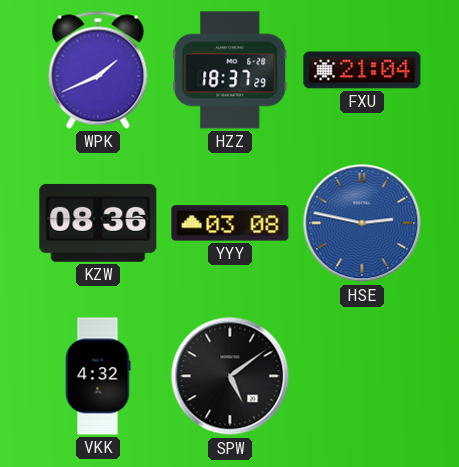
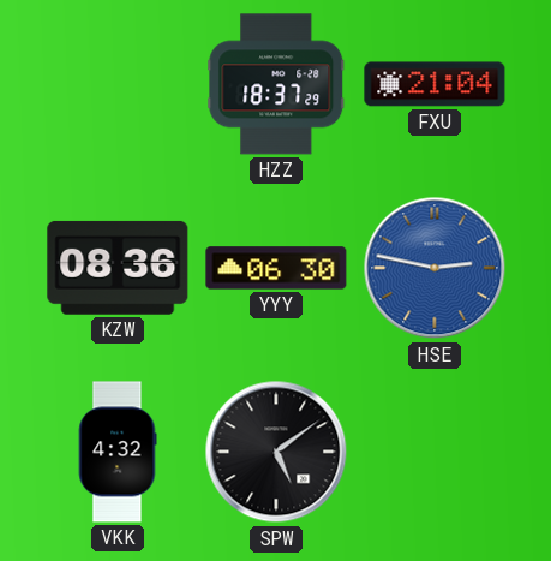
WPK: 1:41 -> none
YYY: 03:08 -> 06:30
